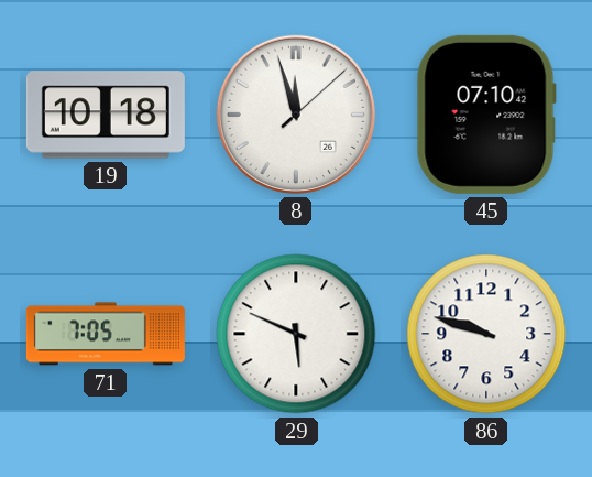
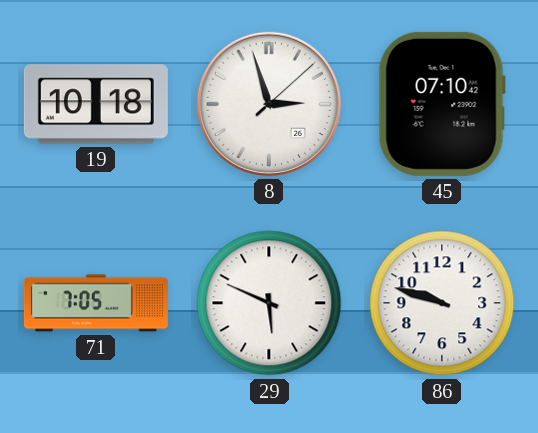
8: 11:57 -> 2:57
